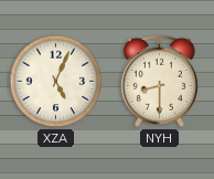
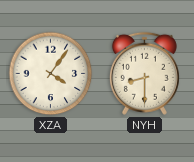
XZA: 5:04 -> 4:06
